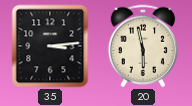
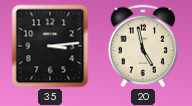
20: 5:58 -> 4:58
